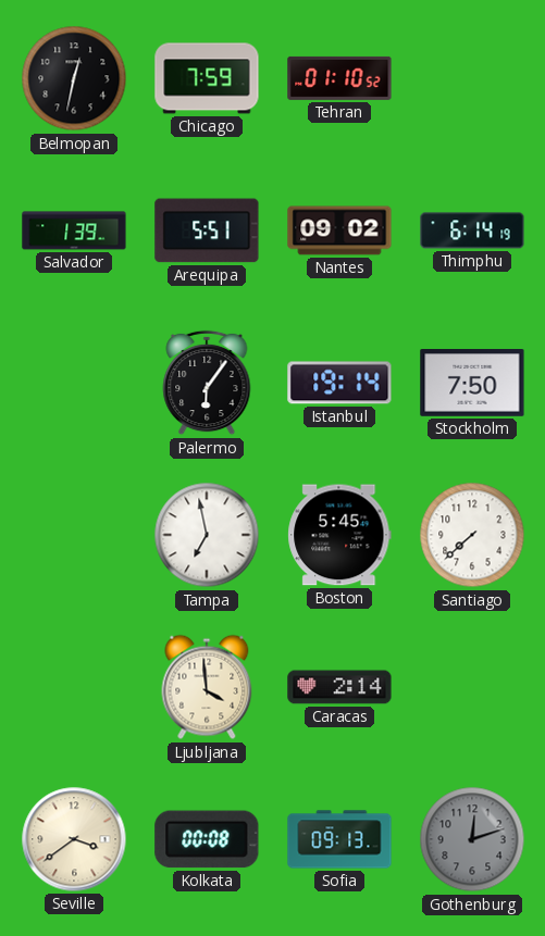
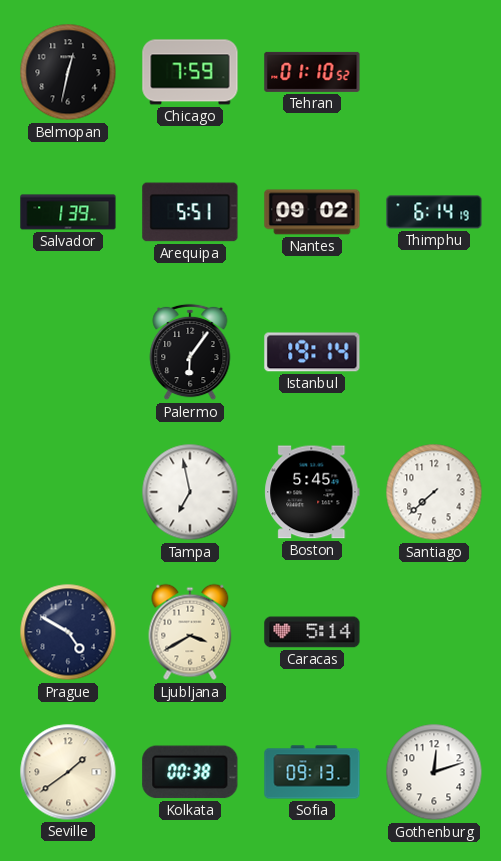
Stockholm: 7:50 -> none
Prague: none -> 4:50
Ljubljana: 3:59 -> 3:40
Caracas: 2:14 -> 5:14
Seville: 3:39 -> 1:39
Kolkata: 00:08 -> 00:38
Gothenburg dial: grey -> white
